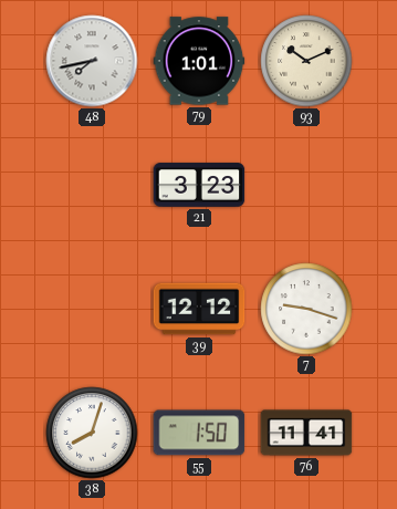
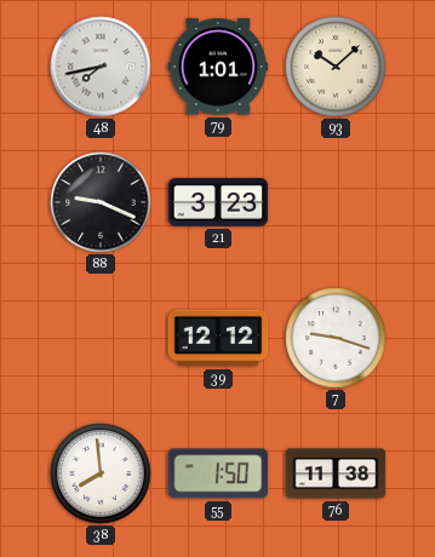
93: 10:11 -> 10:08
88: none -> 9:19
38: 8:03 -> 7:59
76: 11:41 -> 11:38
